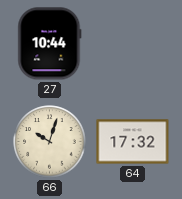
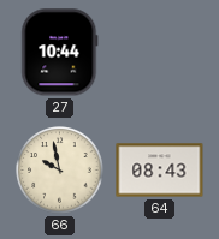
66: 10:03 -> 9:58
64: 17:32 -> 08:43
